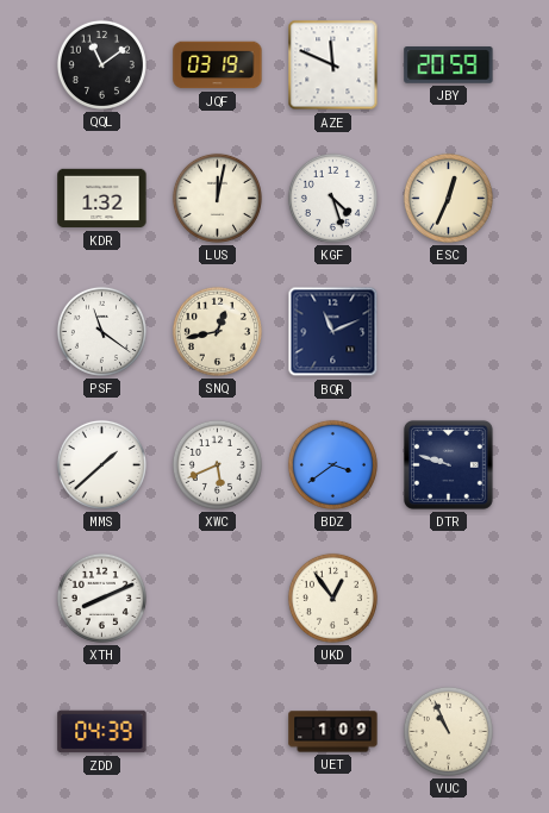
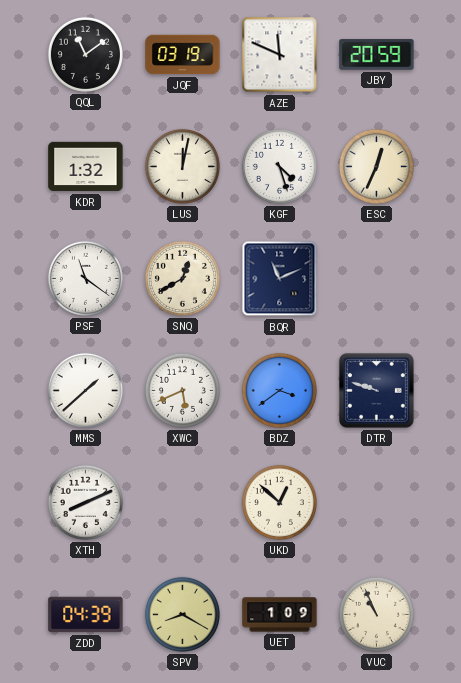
SNQ: 12:43 -> 12:40
UKD: 12:54 -> 12:52
SPV: none -> 8:20
